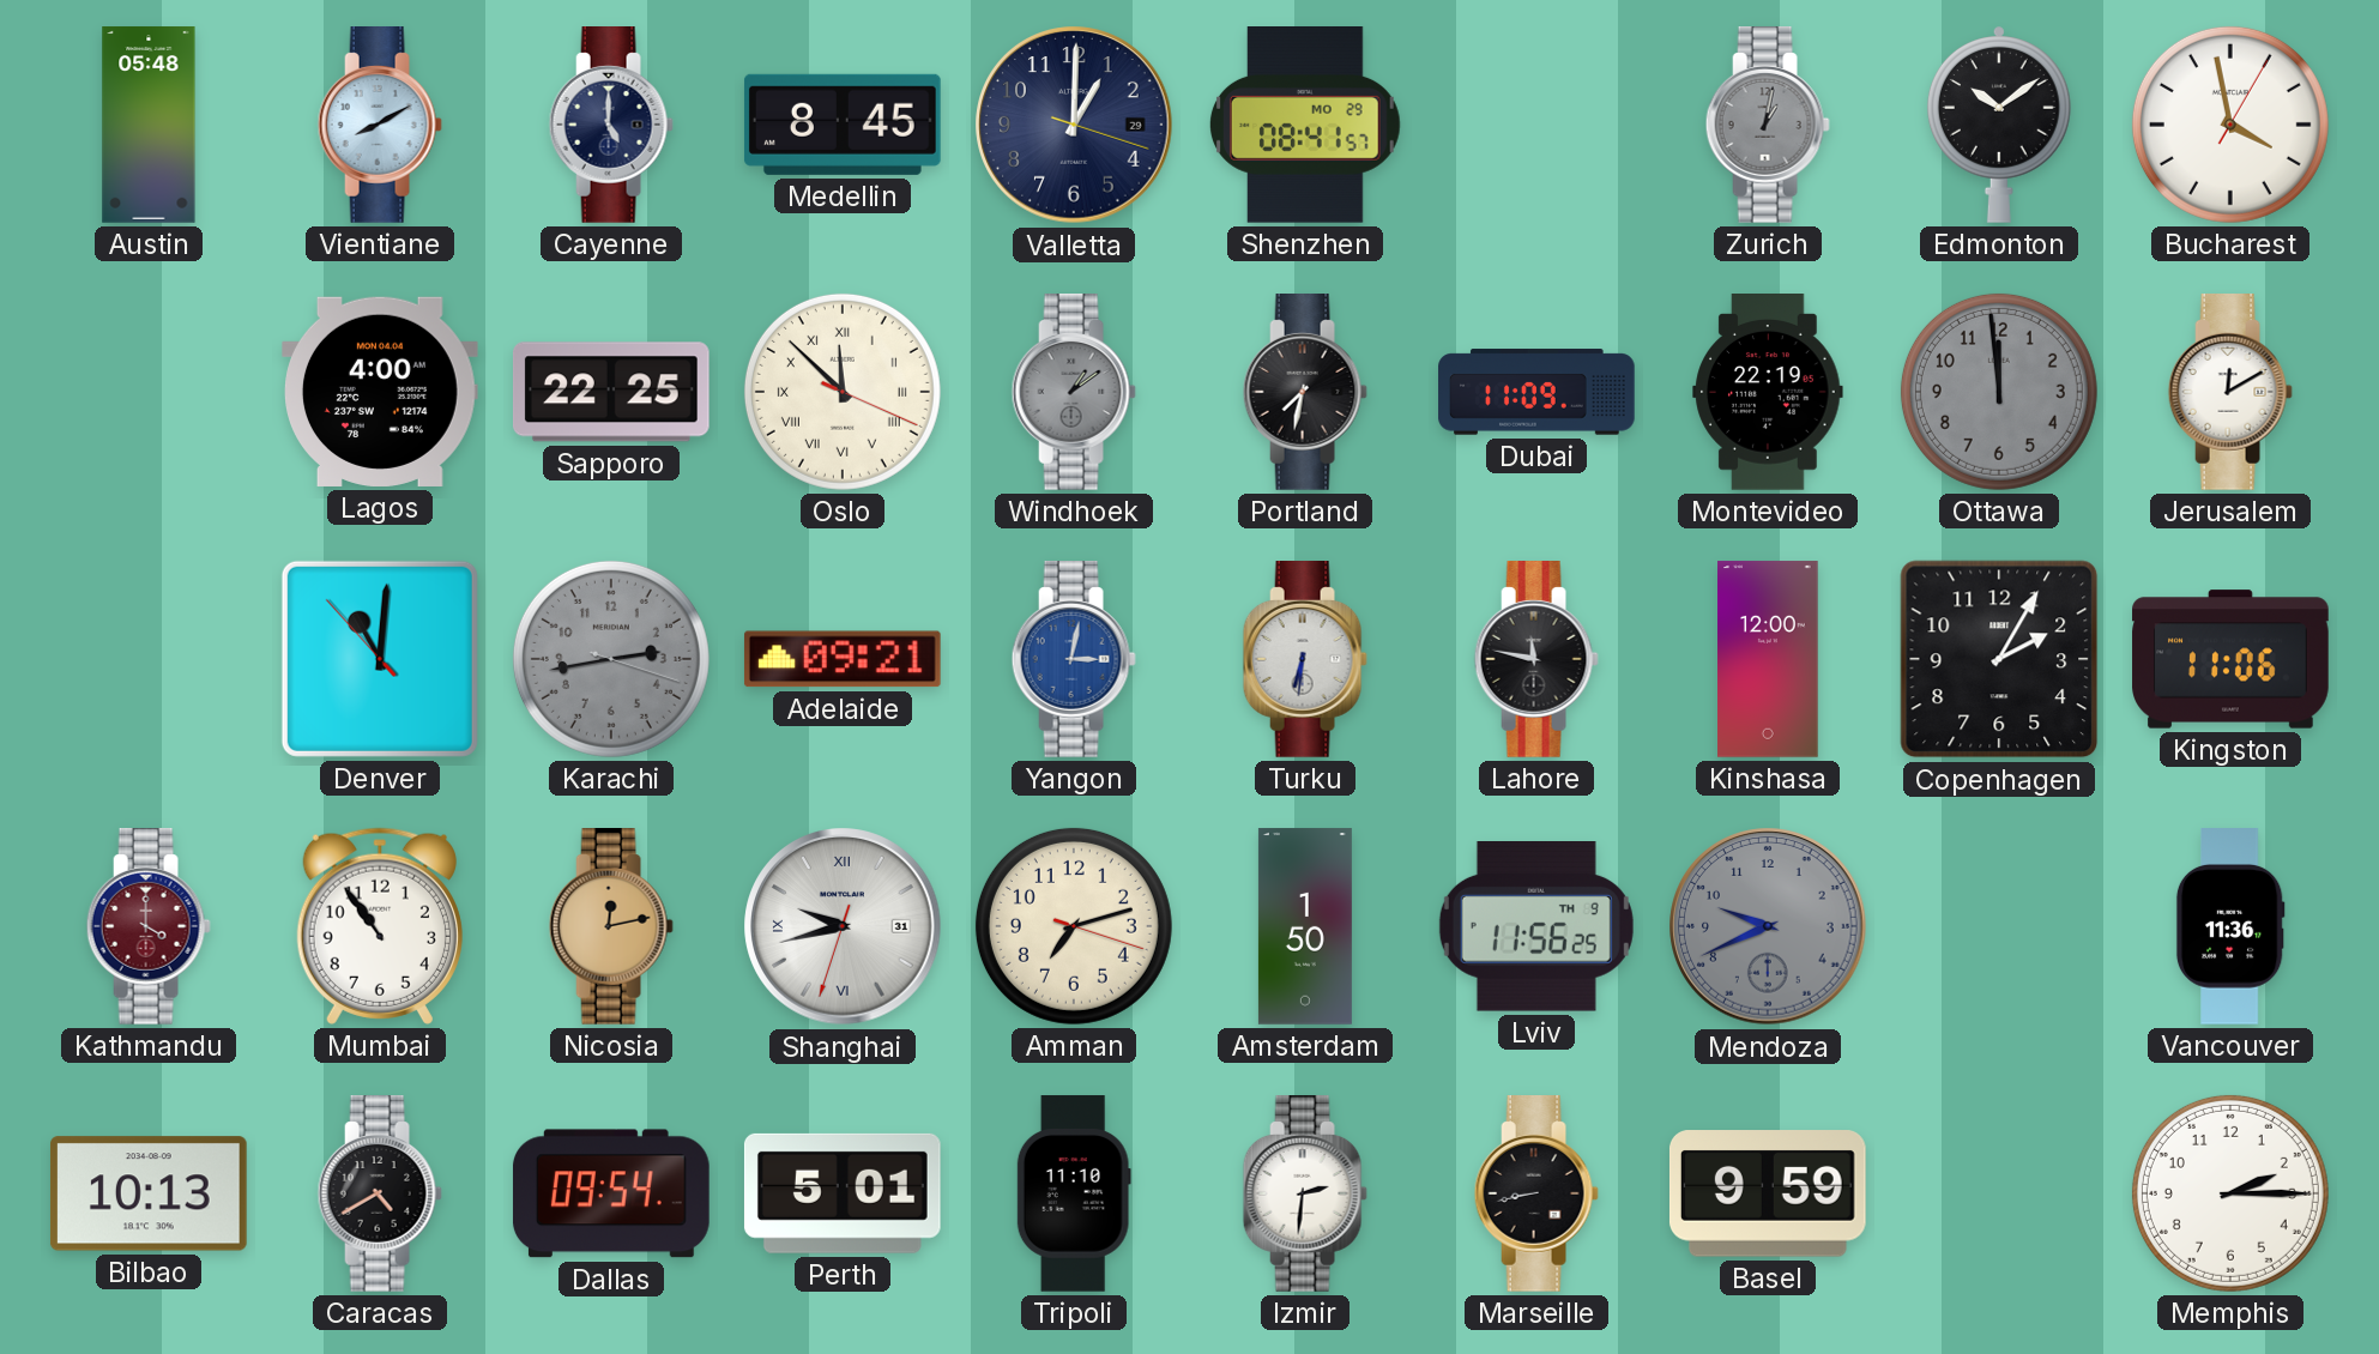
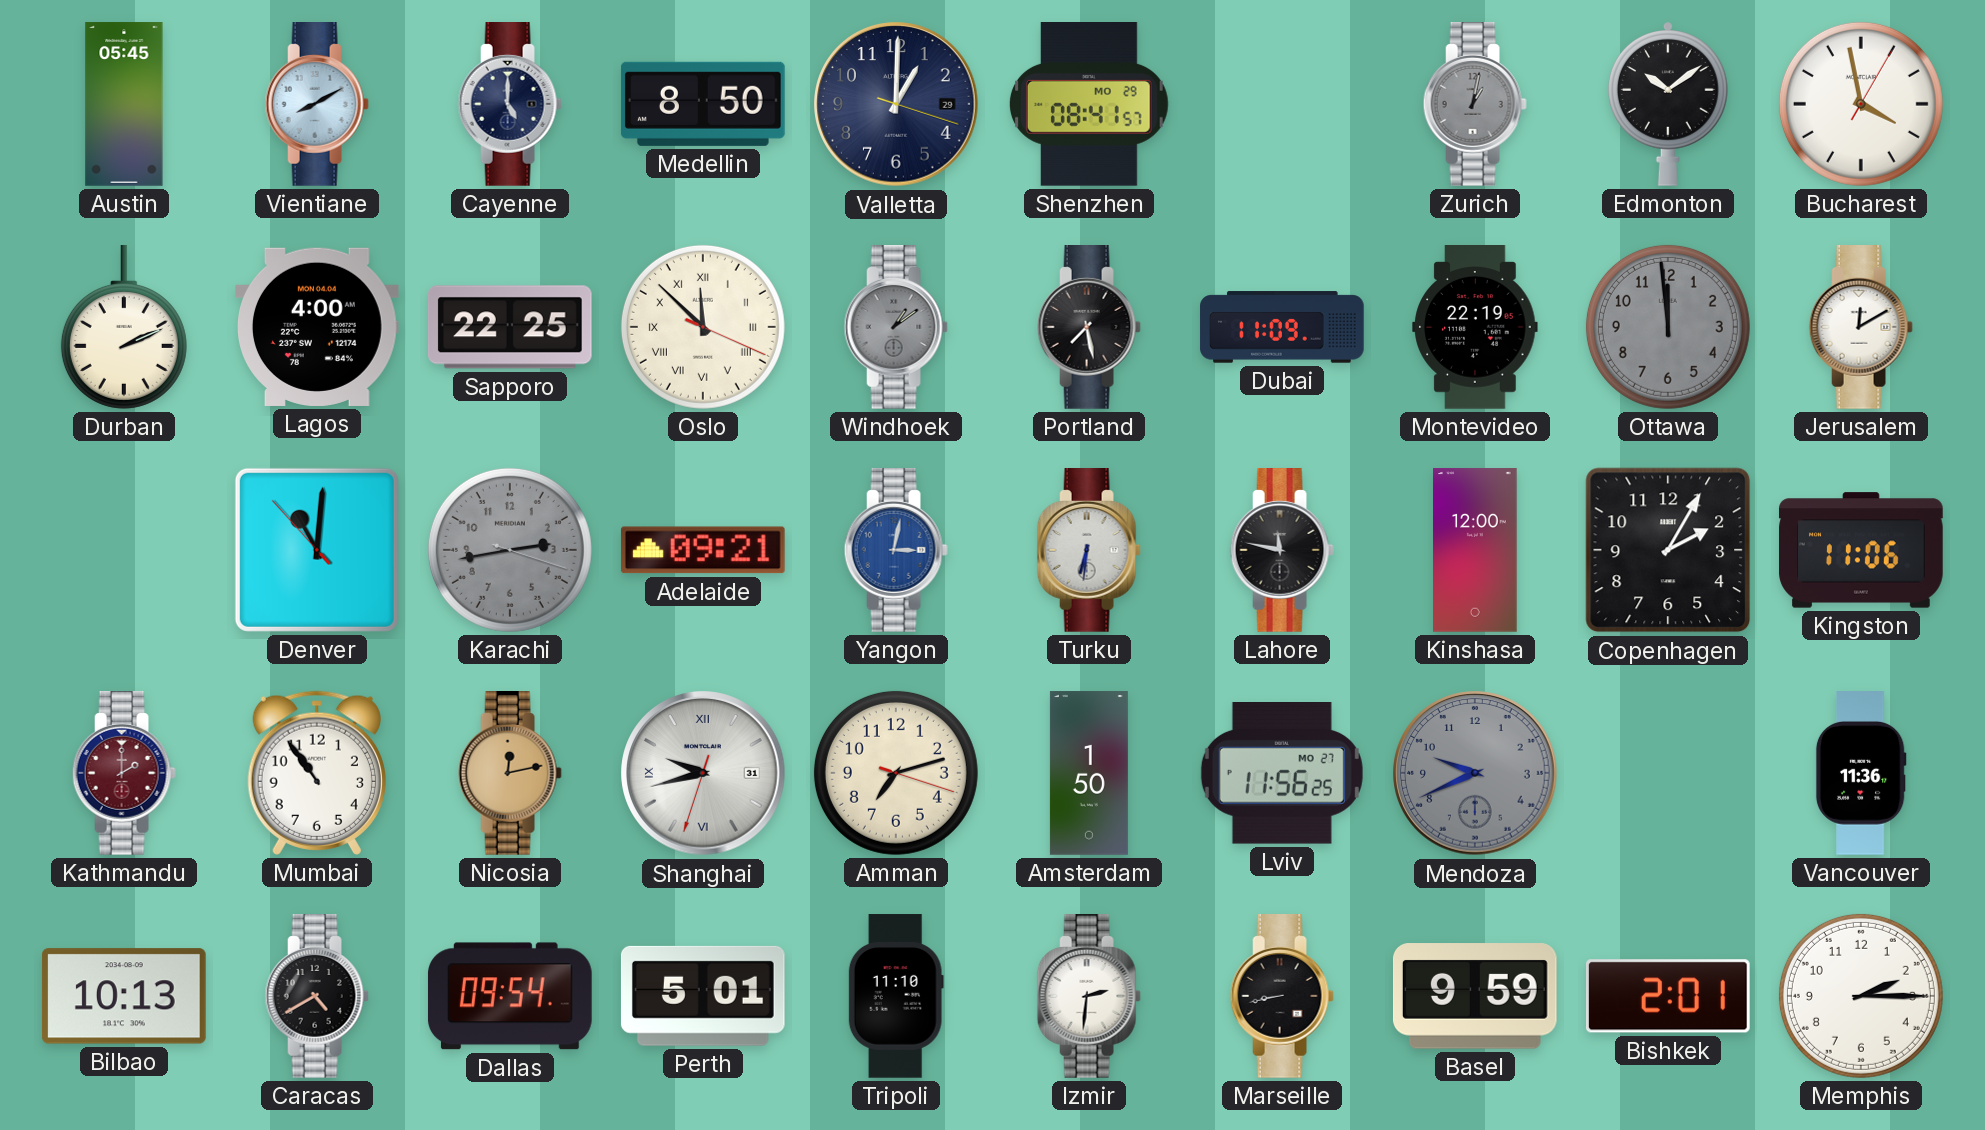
Austin: 05:48 -> 05:45
Medellin: 8:45 -> 8:50
Durban: none -> 2:11
Portland: 7:32 -> 7:28
Kathmandu: 4:00 -> 2:00
Lviv date: TH 9 -> MO 27
Bishkek: none -> 2:01
